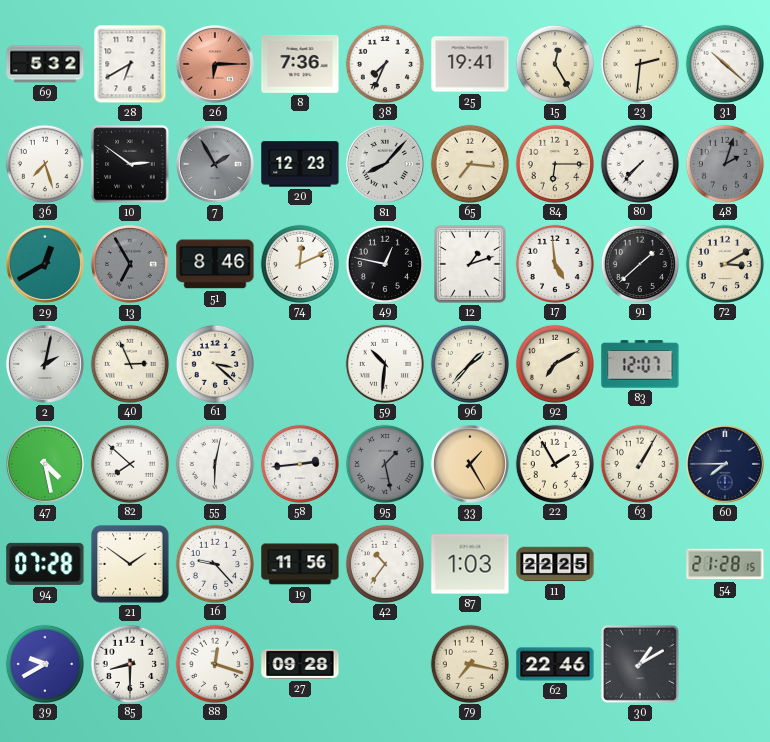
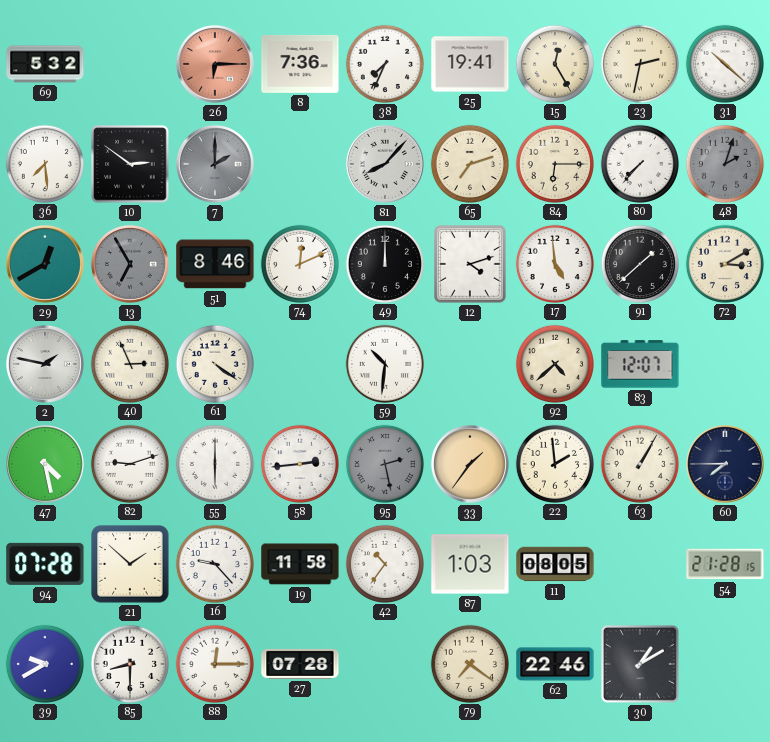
28: 6:40 -> none
23: 2:31 -> 2:32
36: 7:27 -> 7:29
7: 1:55 -> 2:00
20: 12:23 -> none
65: 7:16 -> 7:12
49: 12:47 -> 12:00
12: 1:12 -> 4:12
2: 2:02 -> 1:47
61: 3:22 -> 4:21
96: 1:37 -> none
92: 7:10 -> 4:38
82: 7:52 -> 9:12
55: 6:02 -> 6:00
95: 1:28 -> 2:28
33: 1:25 -> 1:36
22: 1:55 -> 1:59
21: 1:51 -> 1:52
19: 11:56 -> 11:58
11: 22:25 -> 08:05
88: 12:18 -> 12:15
27: 09:28 -> 07:28
79: 7:17 -> 7:21
